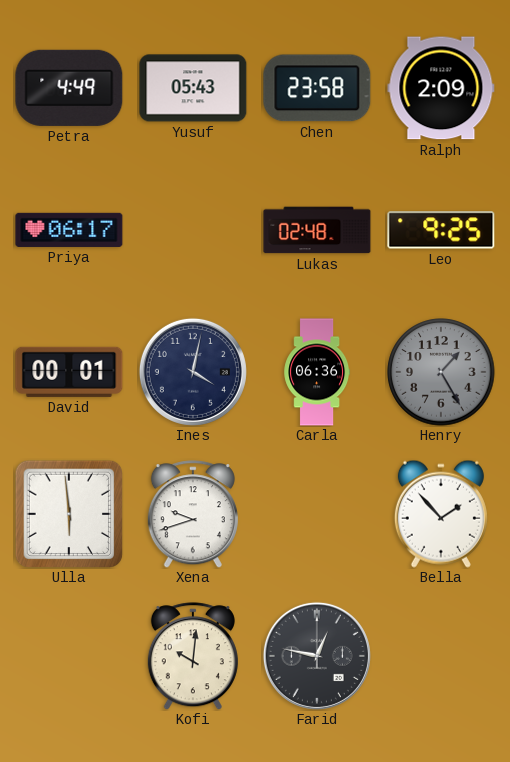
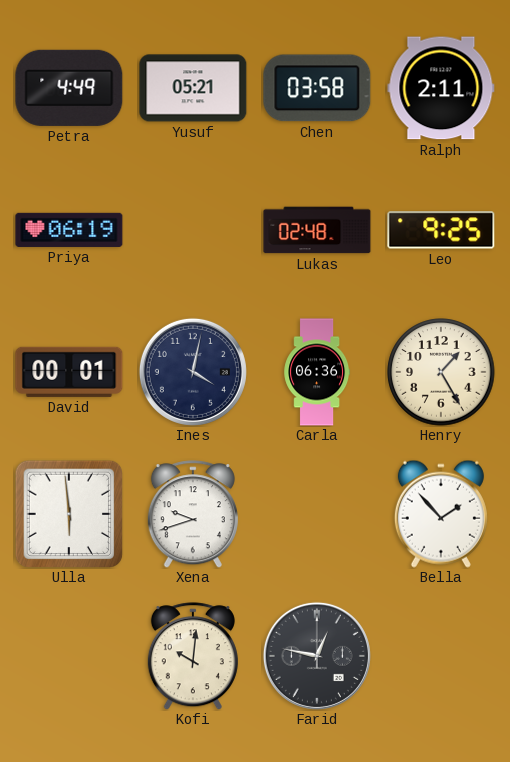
Yusuf: 05:43 -> 05:21
Chen: 23:58 -> 03:58
Ralph: 2:09 -> 2:11
Priya: 06:17 -> 06:19
Henry dial: grey -> cream
